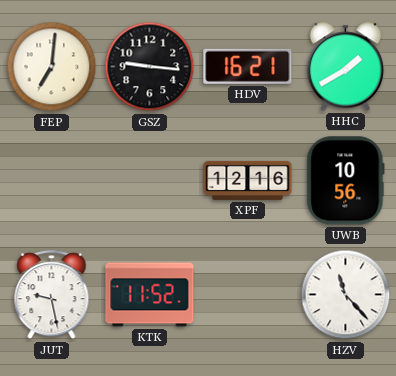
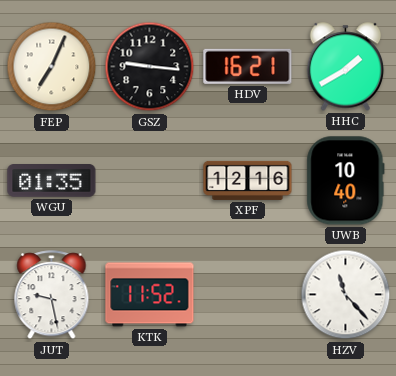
FEP: 7:01 -> 7:04
WGU: none -> 01:35
UWB: 10:56 -> 10:40
